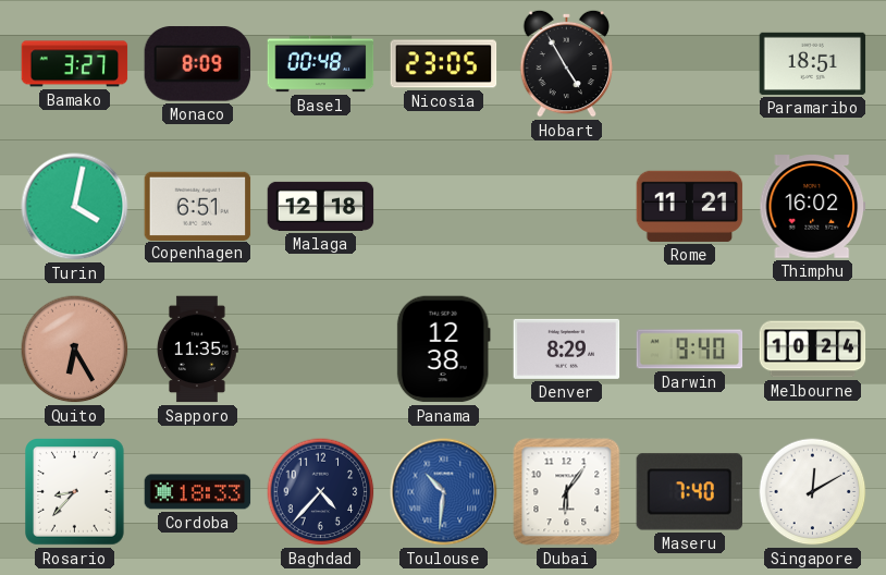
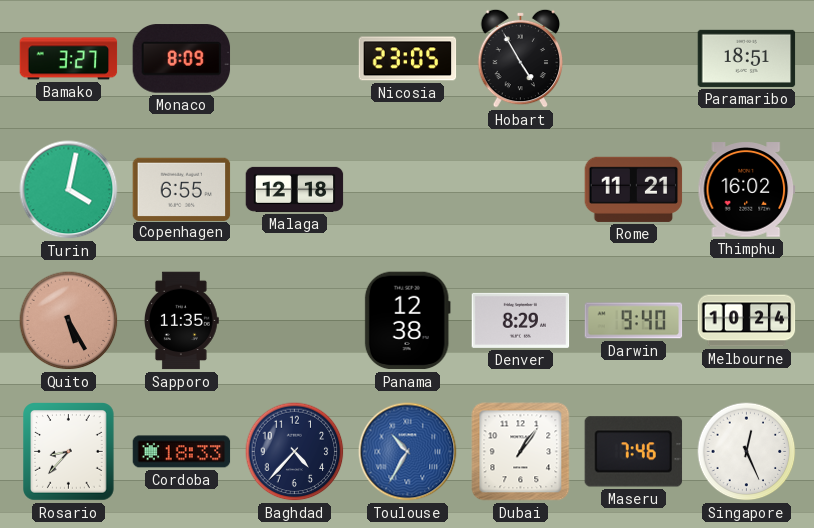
Basel: 00:48 -> none
Copenhagen: 6:51 -> 6:55
Quito: 6:25 -> 5:25
Toulouse: 10:31 -> 10:35
Dubai: 6:06 -> 1:06
Maseru: 7:40 -> 7:46
Singapore: 12:10 -> 12:26
